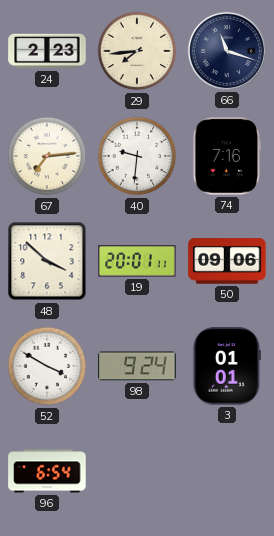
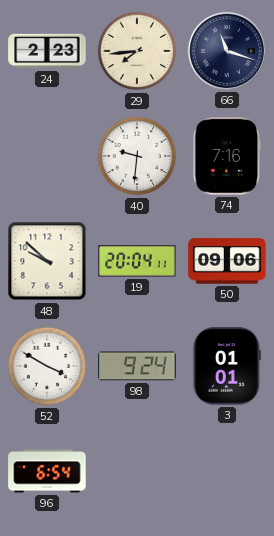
67: 7:14 -> none
48: 3:52 -> 9:52
19: 20:01 -> 20:04
